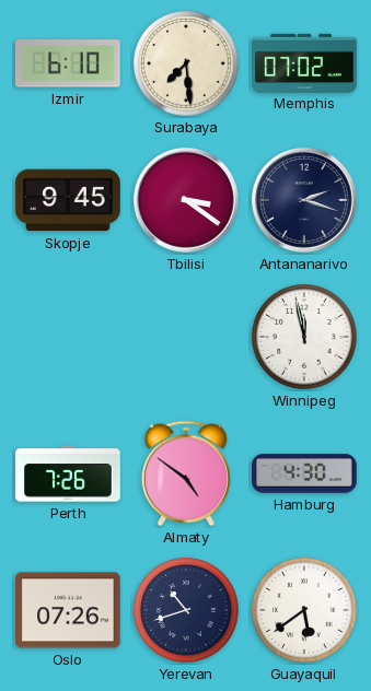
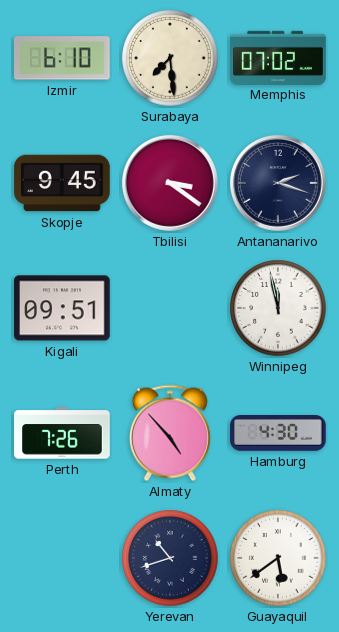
Kigali: none -> 09:51
Almaty: 4:51 -> 4:53
Oslo: 07:26 -> none
